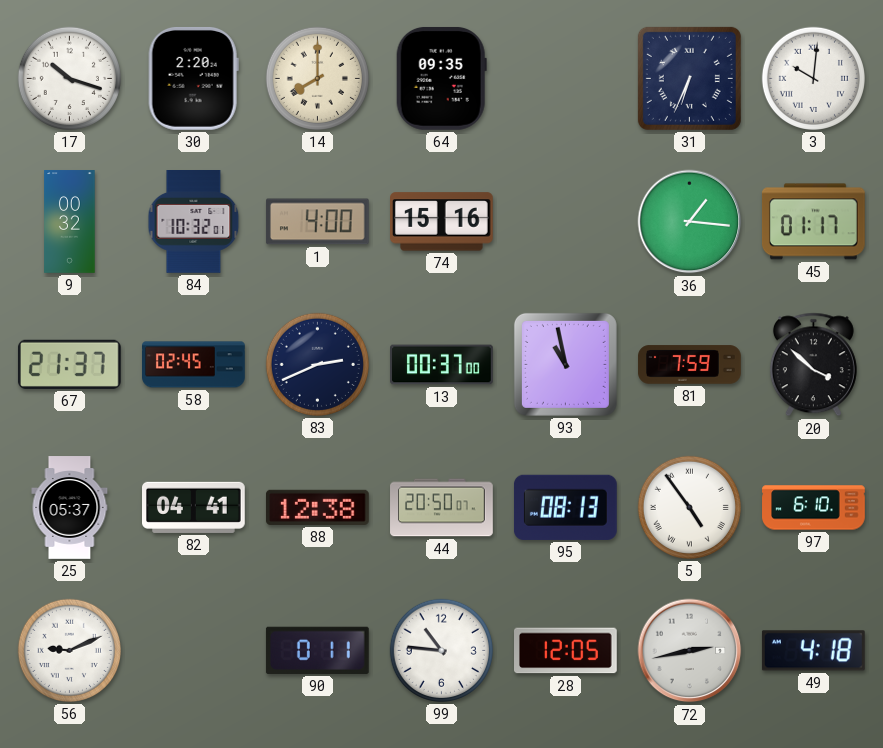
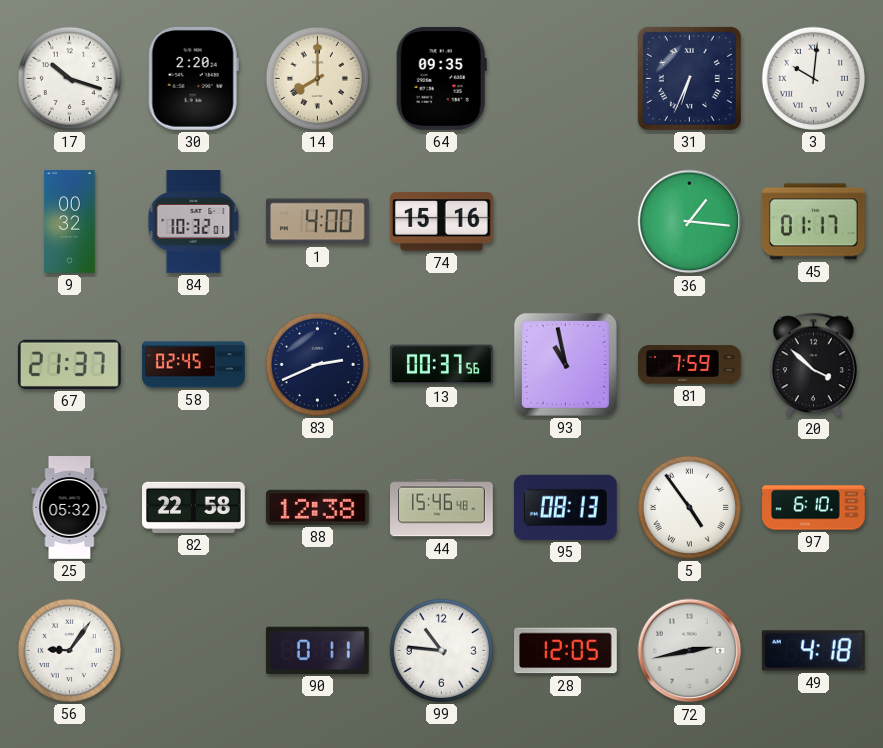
13: 00:37:00 -> 00:37:56
25: 05:37 -> 05:32
82: 04:41 -> 22:58
44: 20:50 -> 15:46
56: 9:11 -> 9:06
